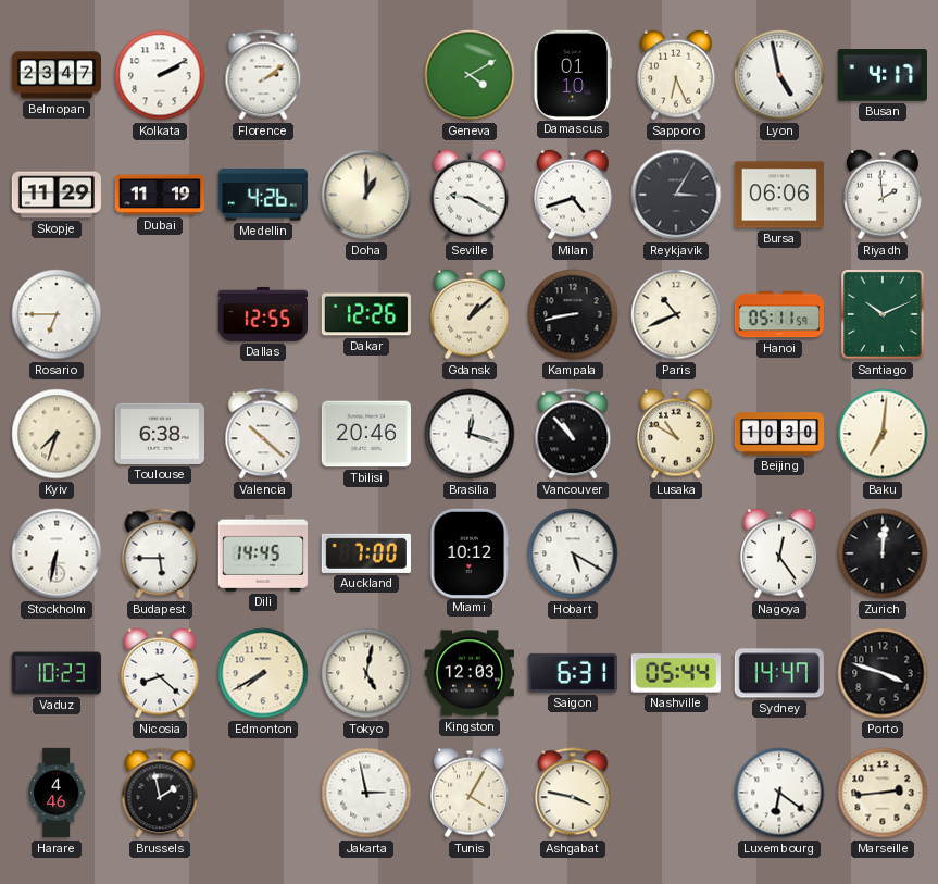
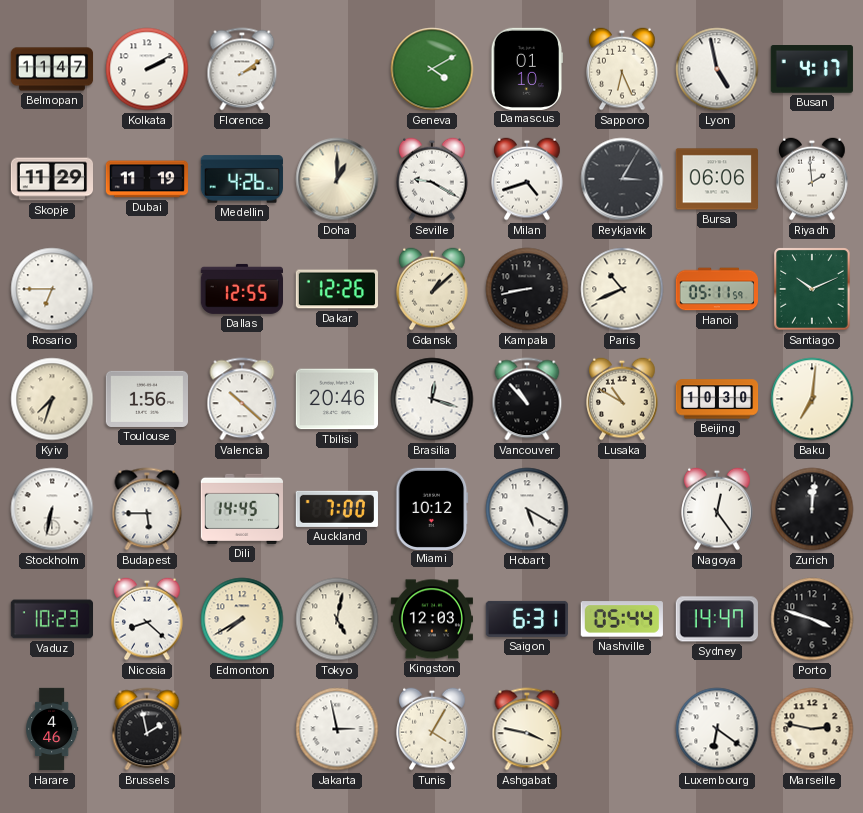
Belmopan: 23:47 -> 11:47
Toulouse: 6:38 -> 1:56
Marseille: 2:44 -> 2:47
